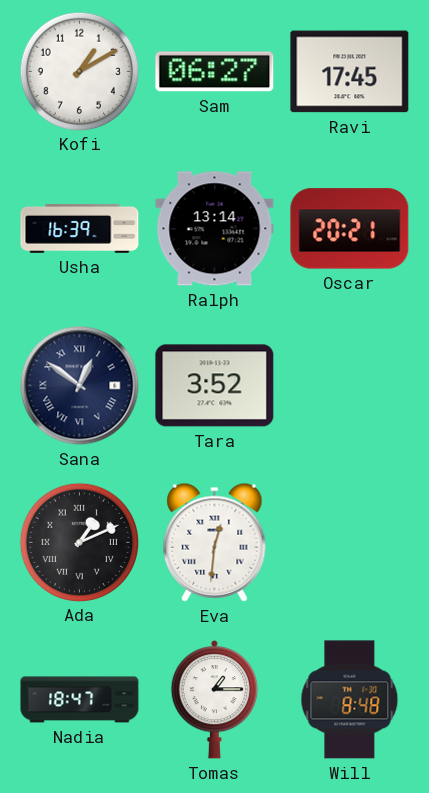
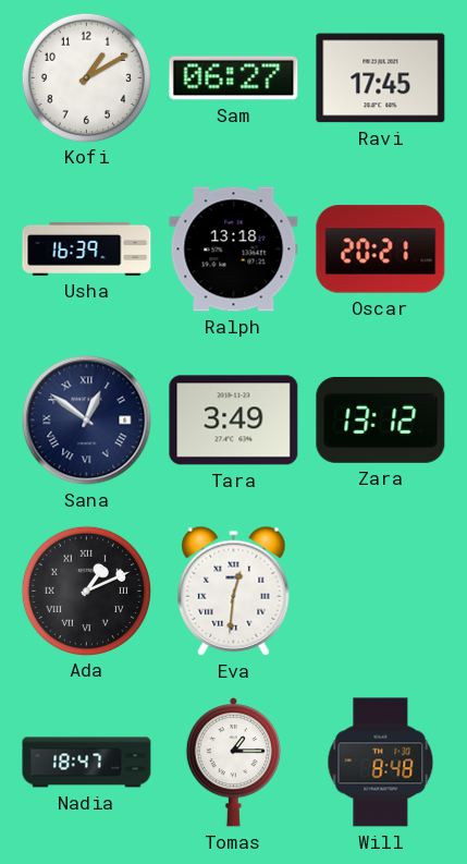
Ralph: 13:14 -> 13:18
Tara: 3:52 -> 3:49
Zara: none -> 13:12
